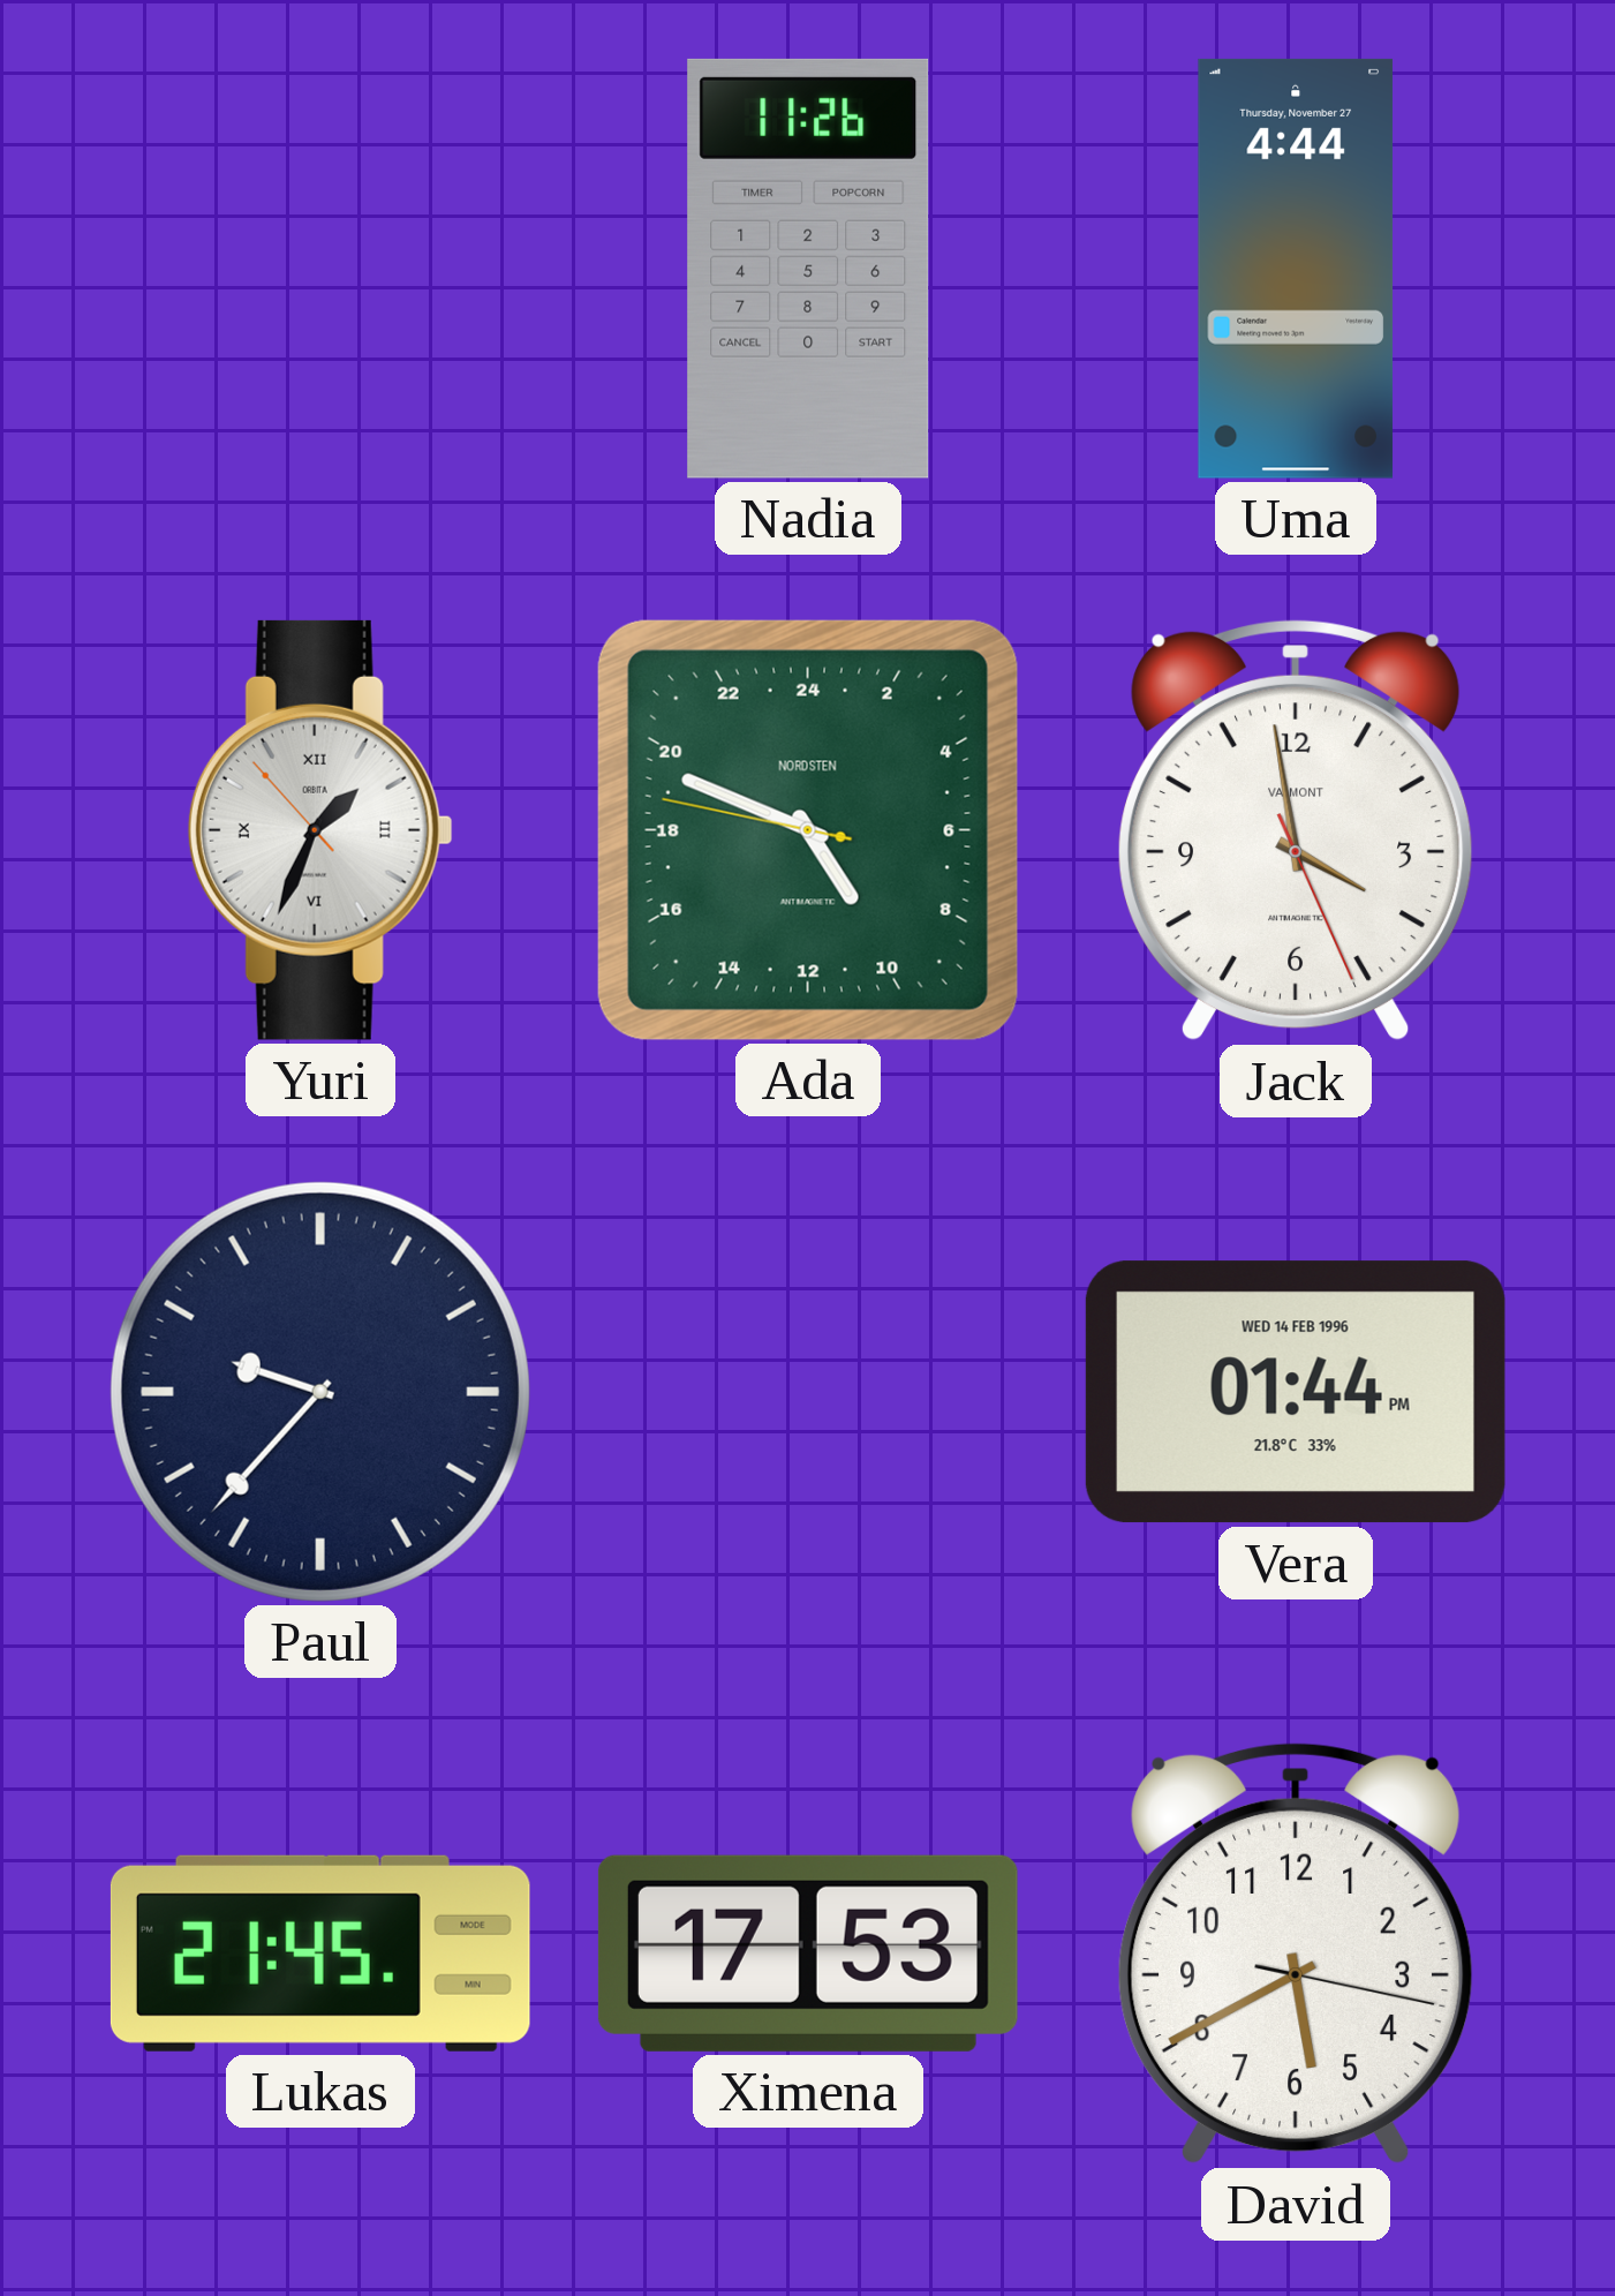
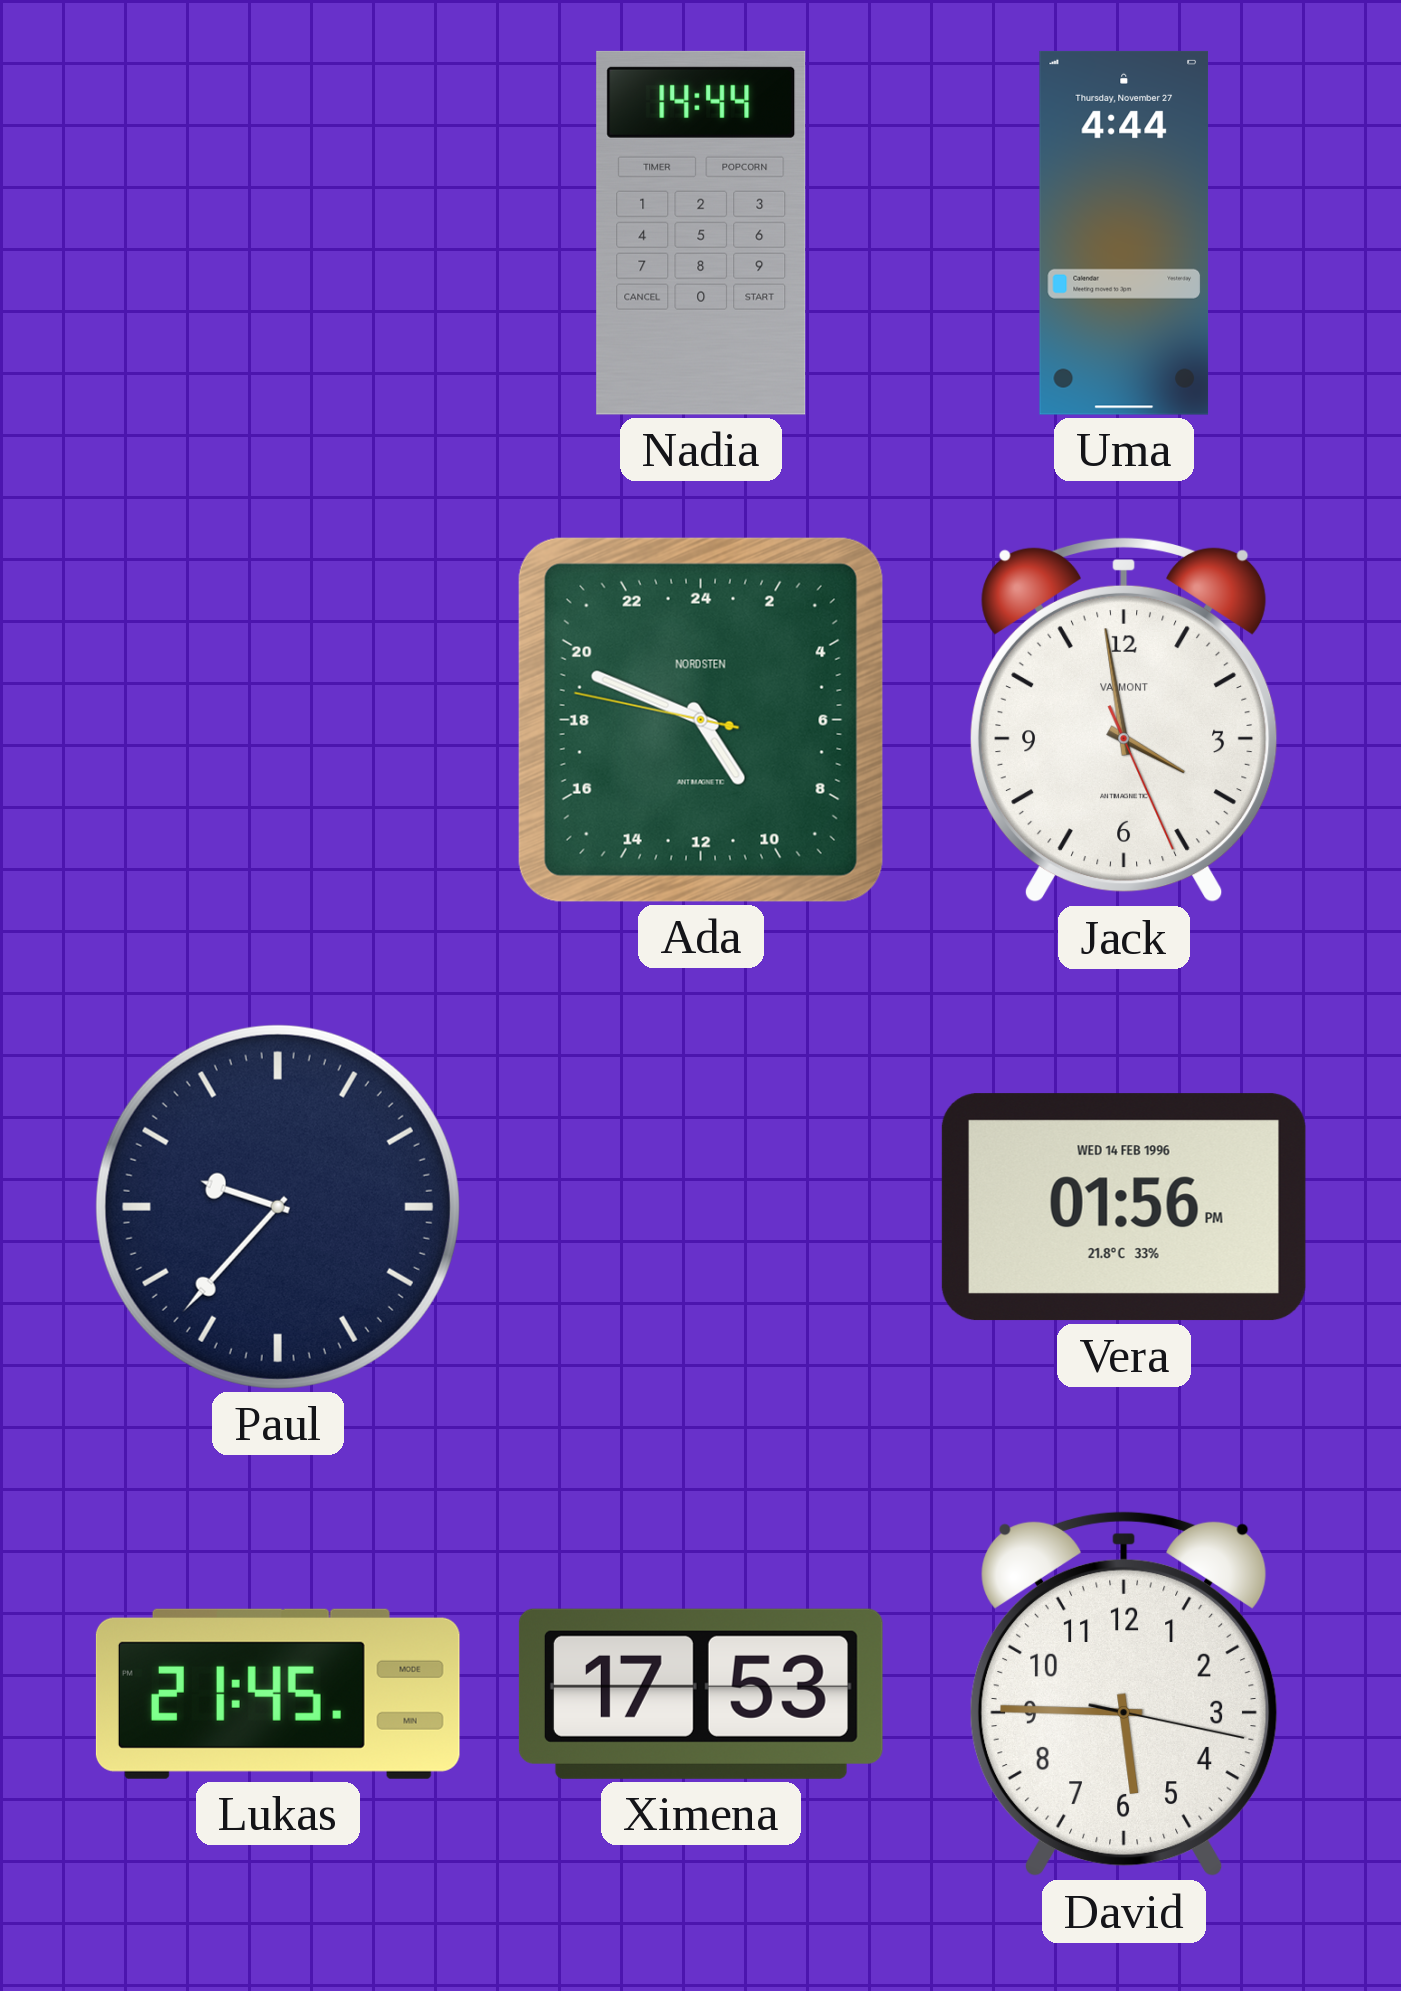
Nadia: 11:26 -> 14:44
Yuri: 1:33 -> none
Vera: 01:44 -> 01:56
David: 5:40 -> 5:45
